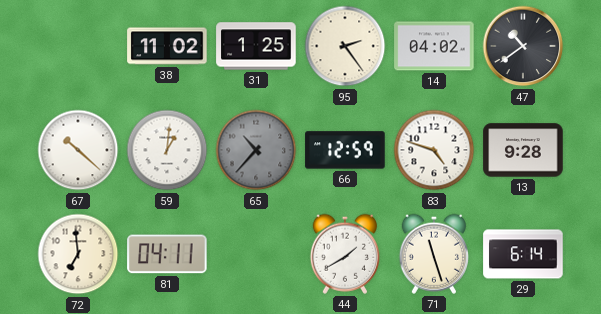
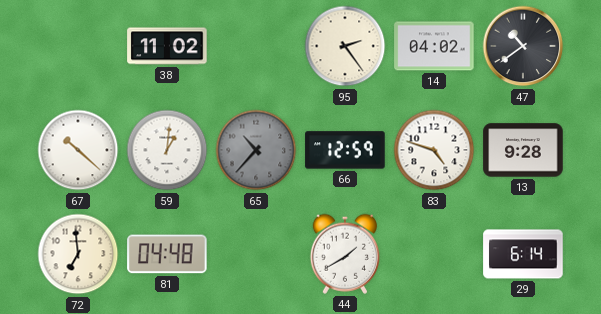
31: 1:25 -> none
81: 04:11 -> 04:48
71: 11:27 -> none
